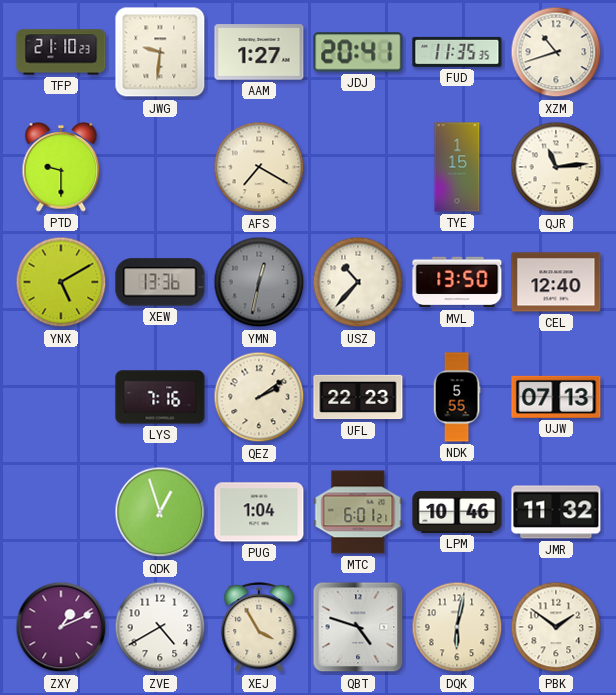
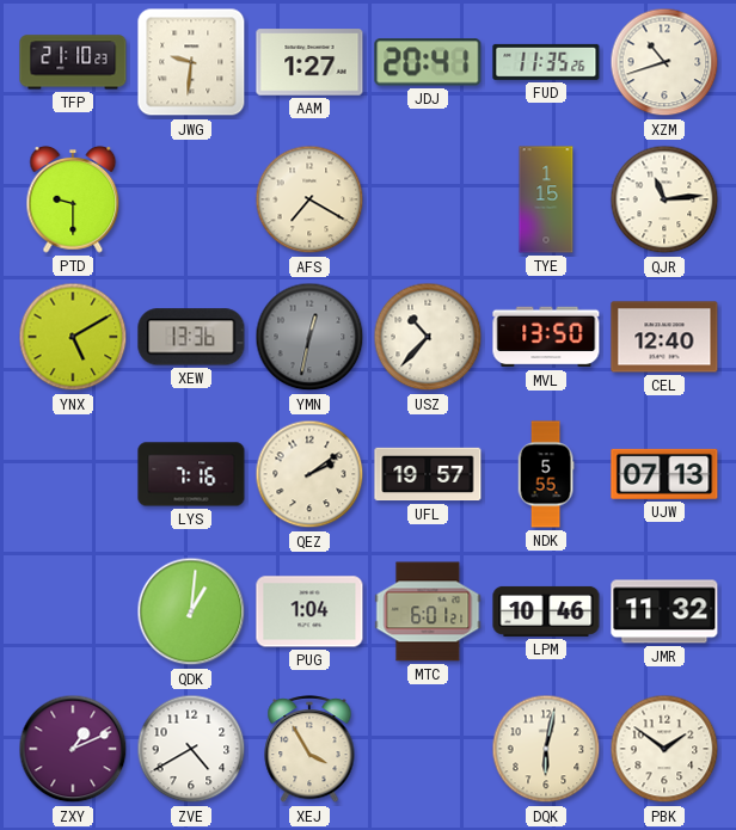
FUD: 11:35:35 -> 11:35:26
UFL: 22:23 -> 19:57
QDK: 12:57 -> 1:01
QBT: 4:48 -> none
